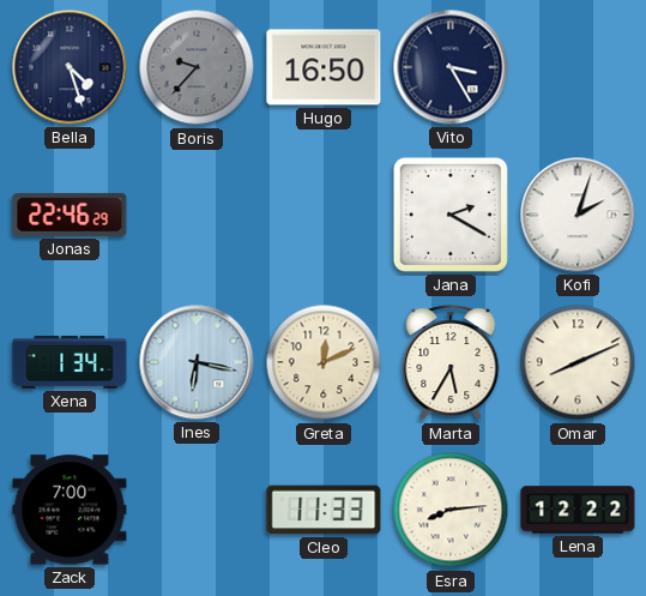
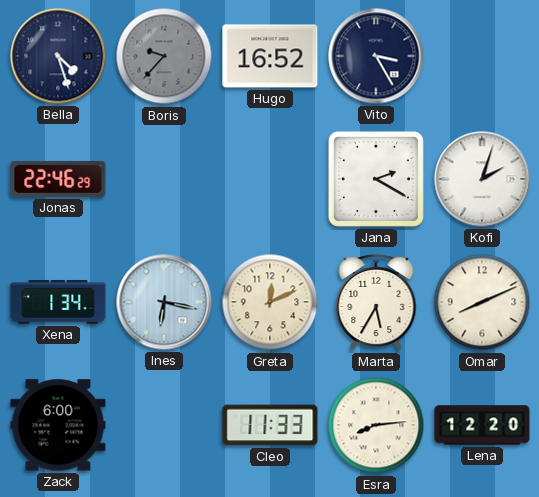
Hugo: 16:50 -> 16:52
Zack: 7:00 -> 6:00
Lena: 12:22 -> 12:20
